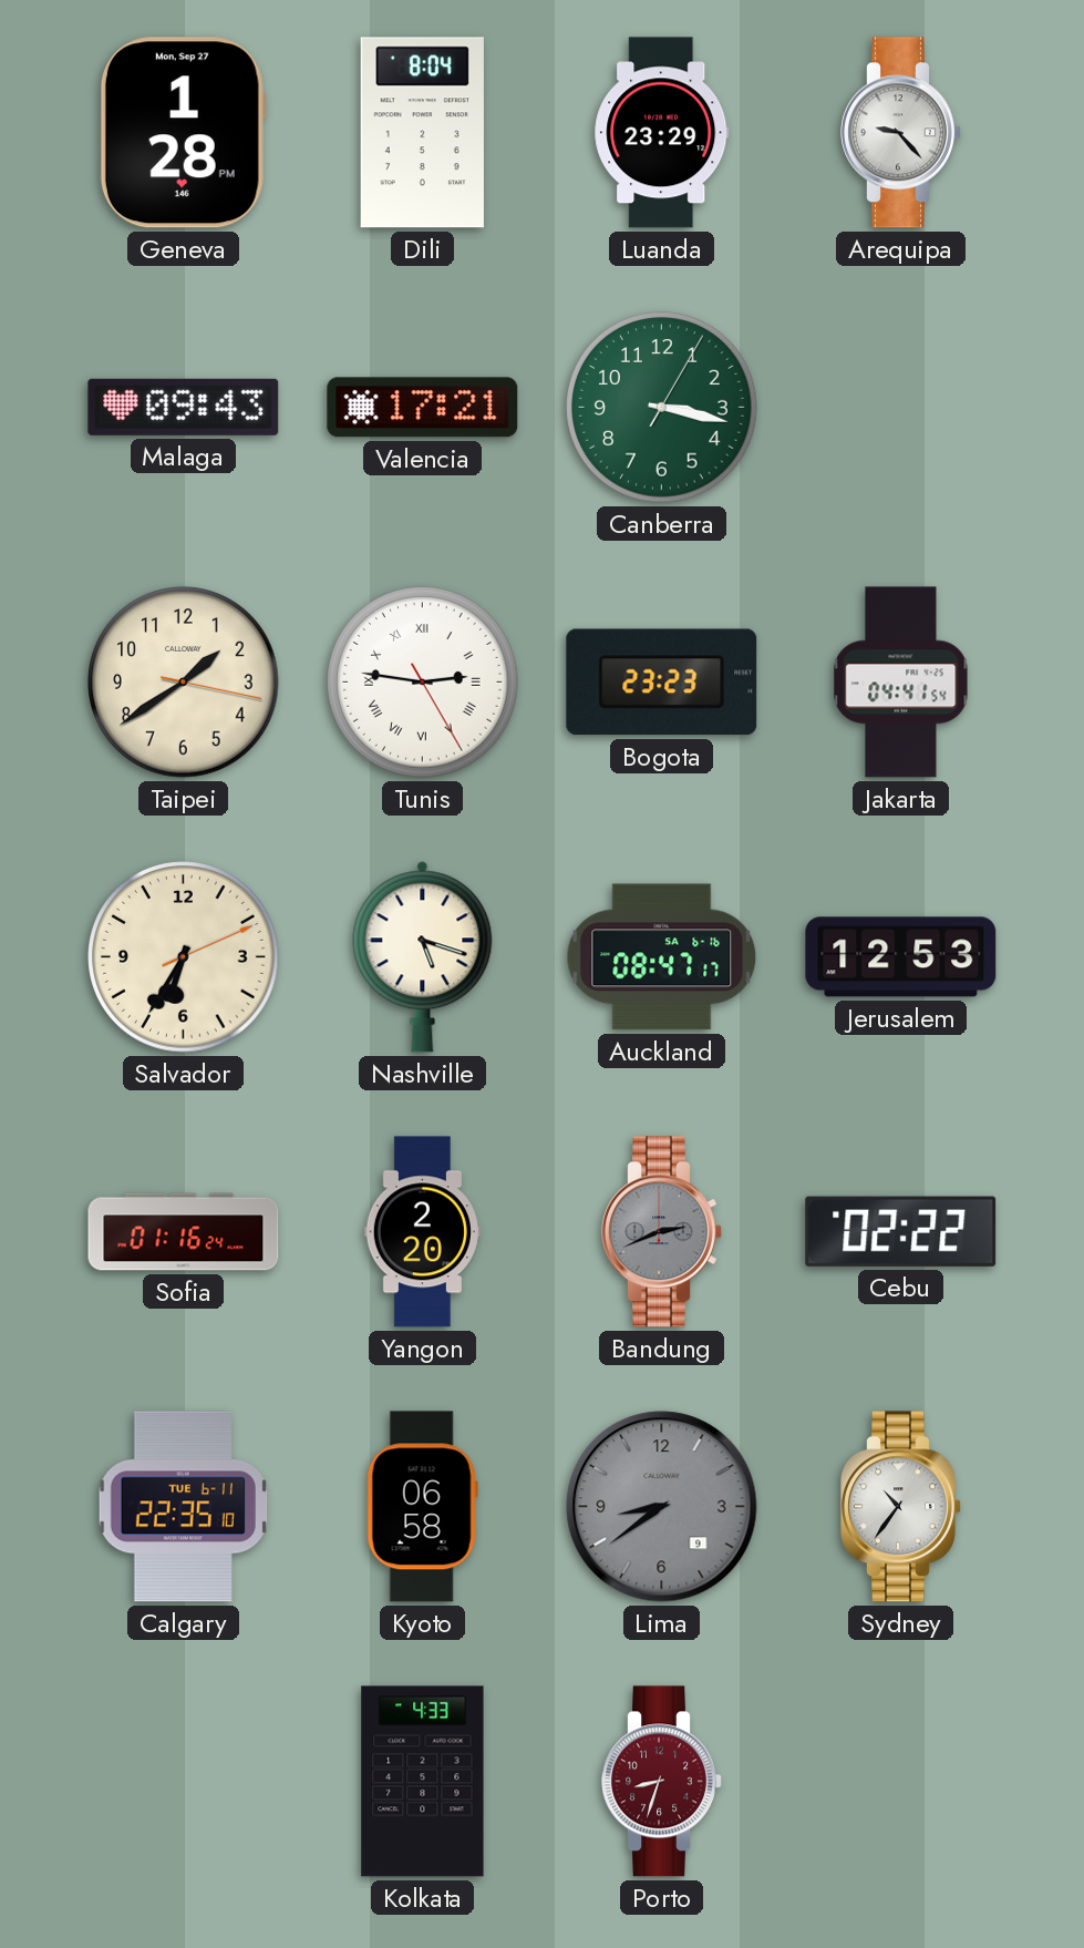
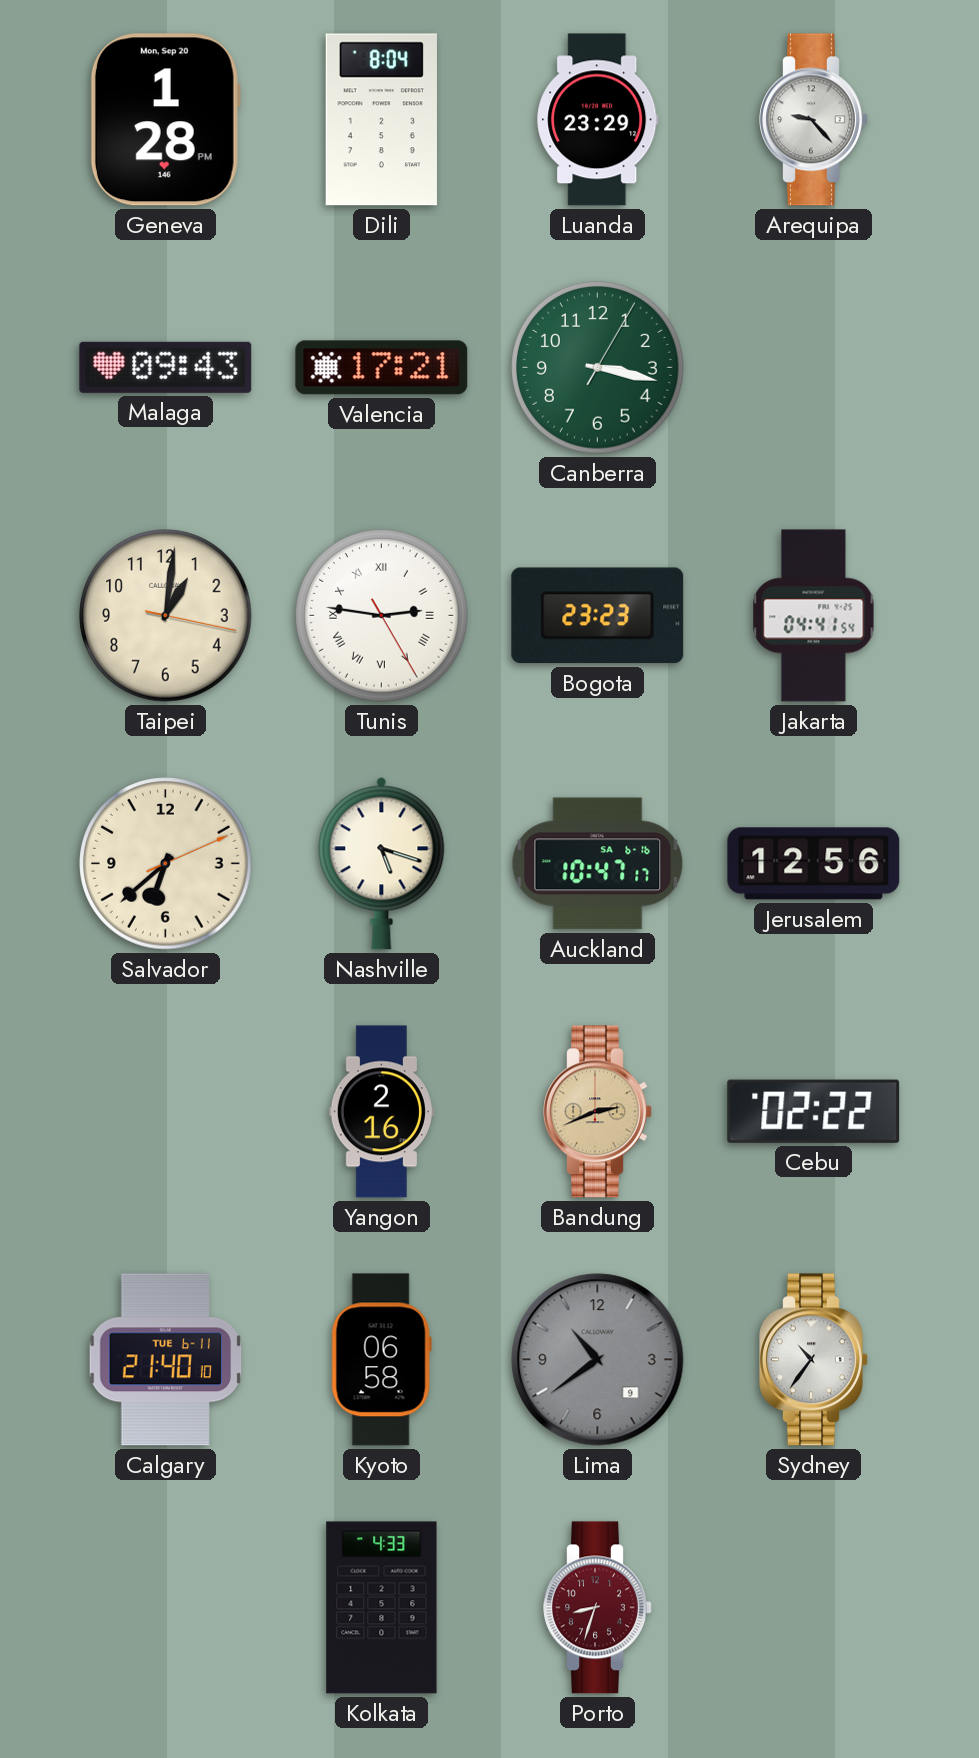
Geneva date: Mon, Sep 27 -> Mon, Sep 20
Taipei: 1:39 -> 1:01
Salvador: 6:35 -> 6:38
Auckland: 08:47 -> 10:47
Jerusalem: 12:53 -> 12:56
Sofia: 01:16 -> none
Yangon: 2:20 -> 2:16
Bandung dial: grey -> champagne
Calgary: 22:35 -> 21:40
Lima: 8:39 -> 10:39
